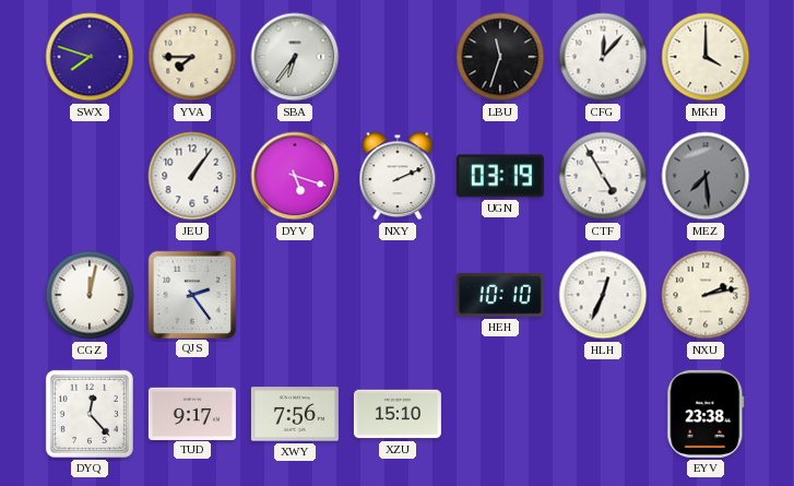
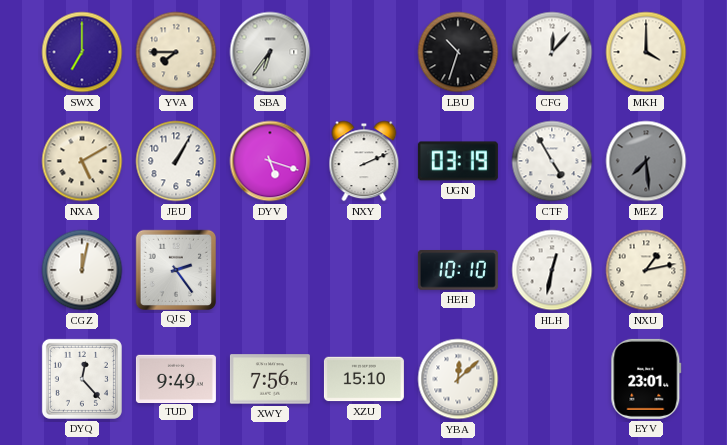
SWX: 7:48 -> 7:00
LBU: 11:33 -> 10:33
NXA: none -> 5:10
JEU: 1:06 -> 1:05
HLH: 12:34 -> 12:32
NXU: 2:13 -> 1:13
TUD: 9:17 -> 9:49
YBA: none -> 12:08
EYV: 23:38 -> 23:01
